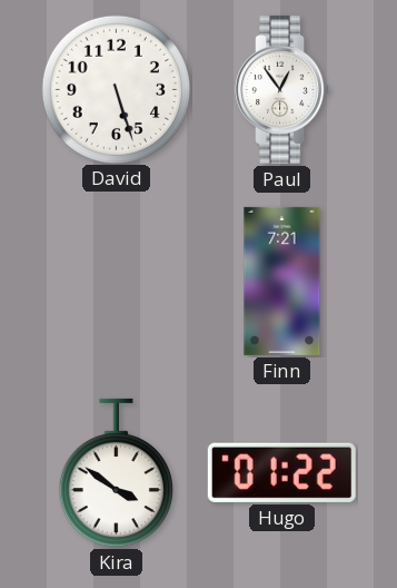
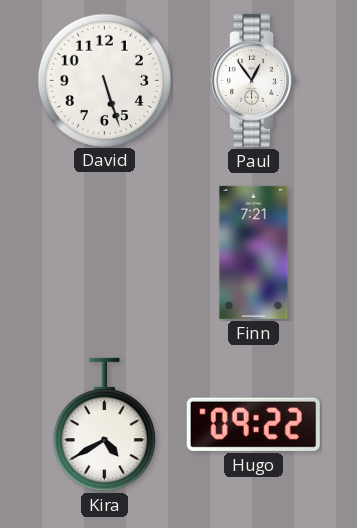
Kira: 3:51 -> 4:40
Hugo: 01:22 -> 09:22
